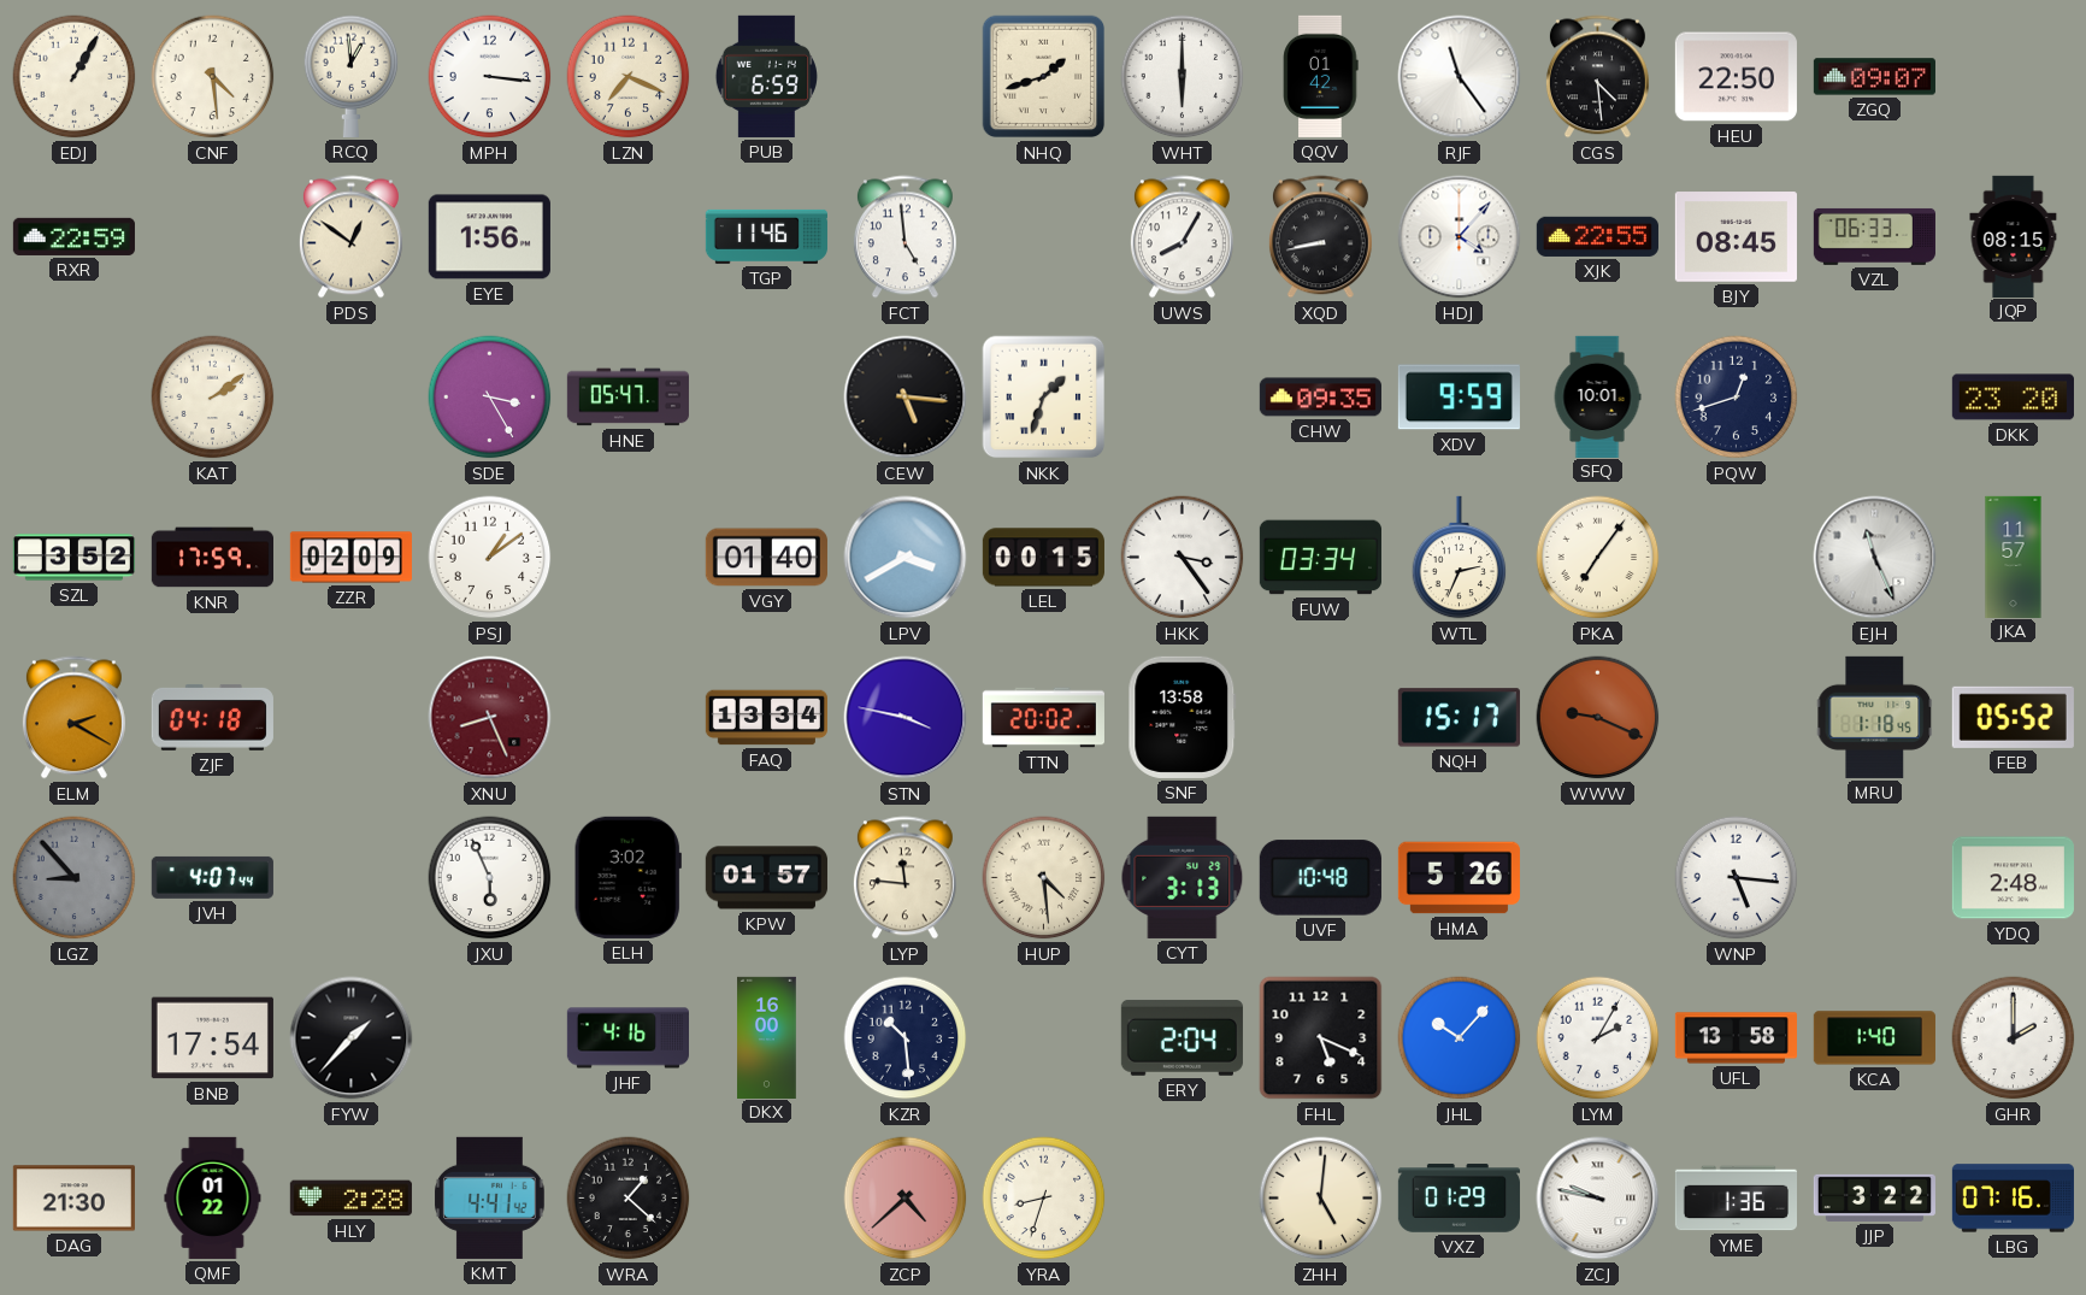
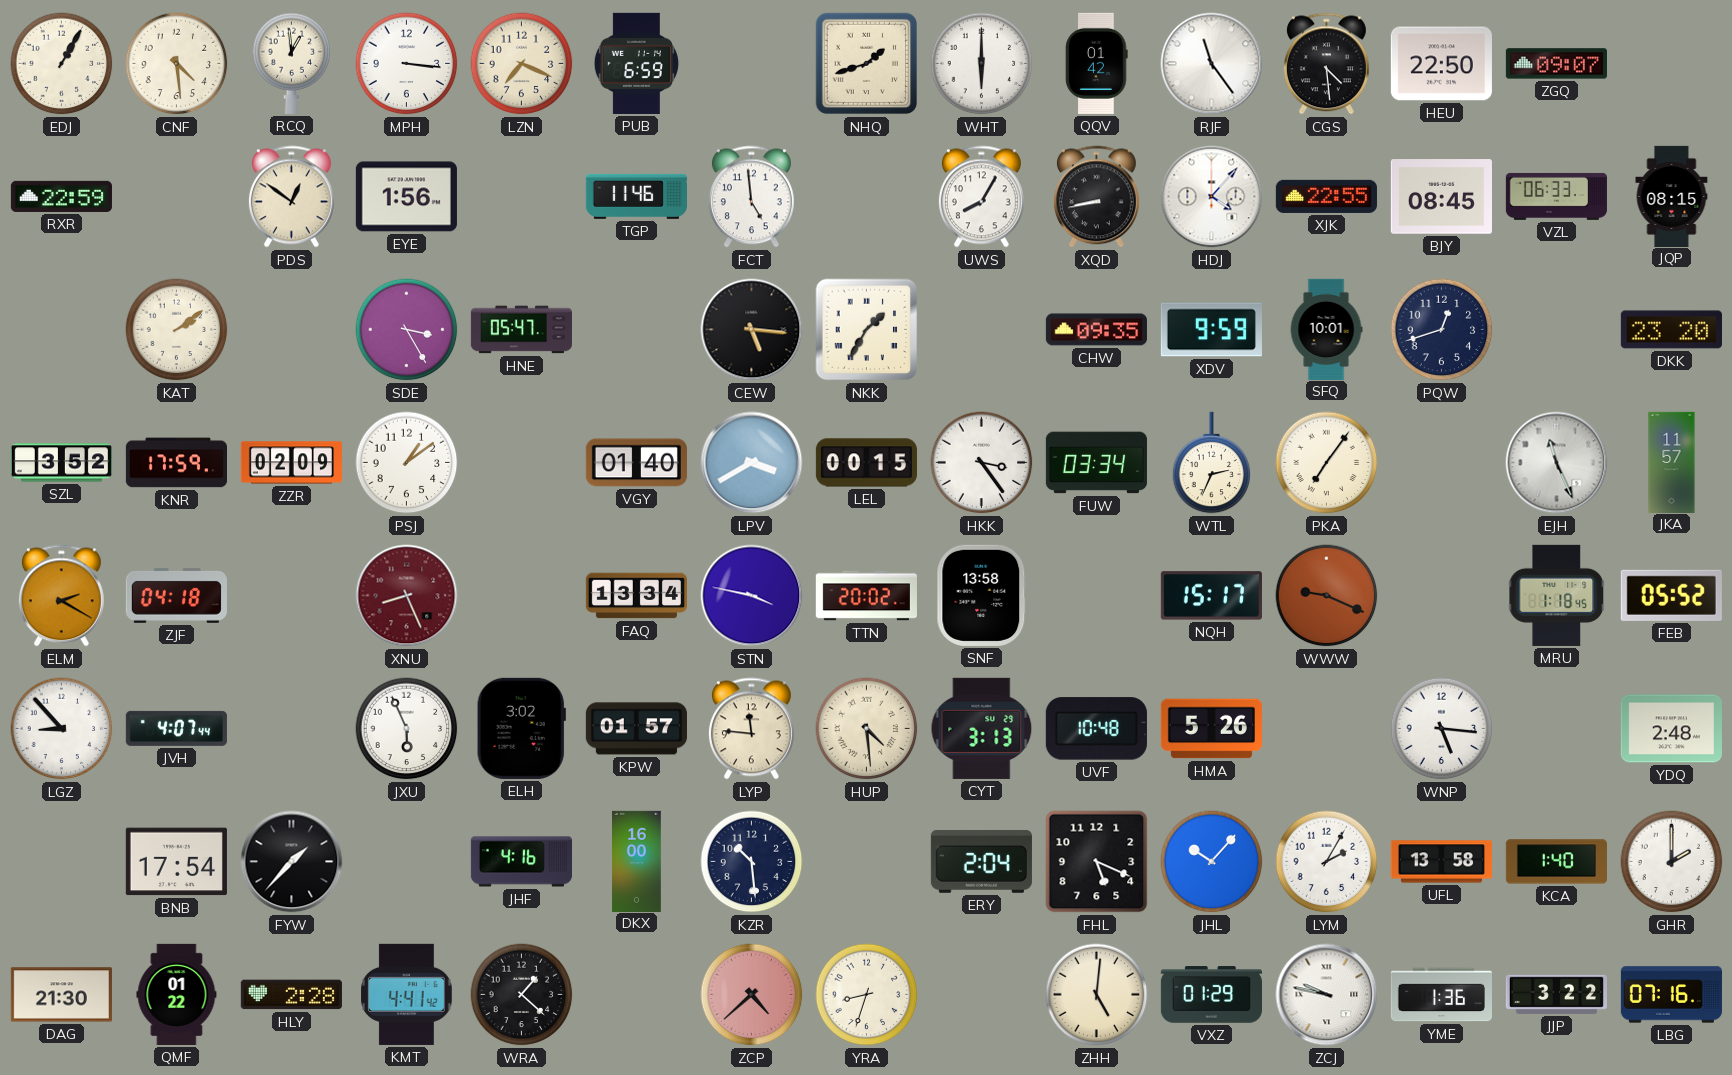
NKK: 1:33 -> 1:35
LGZ dial: grey -> white
